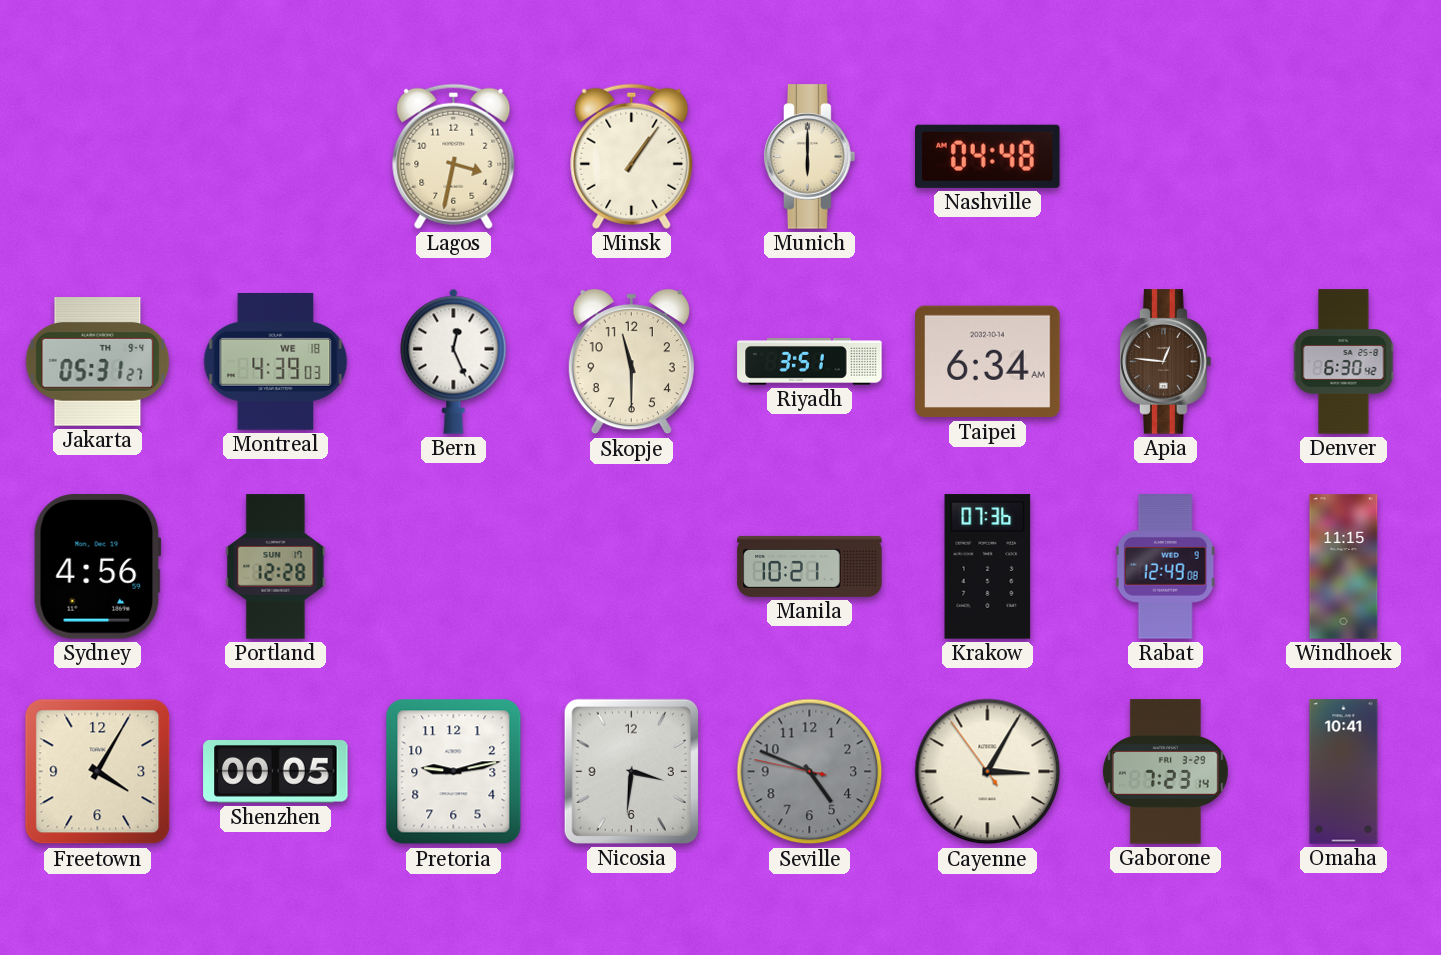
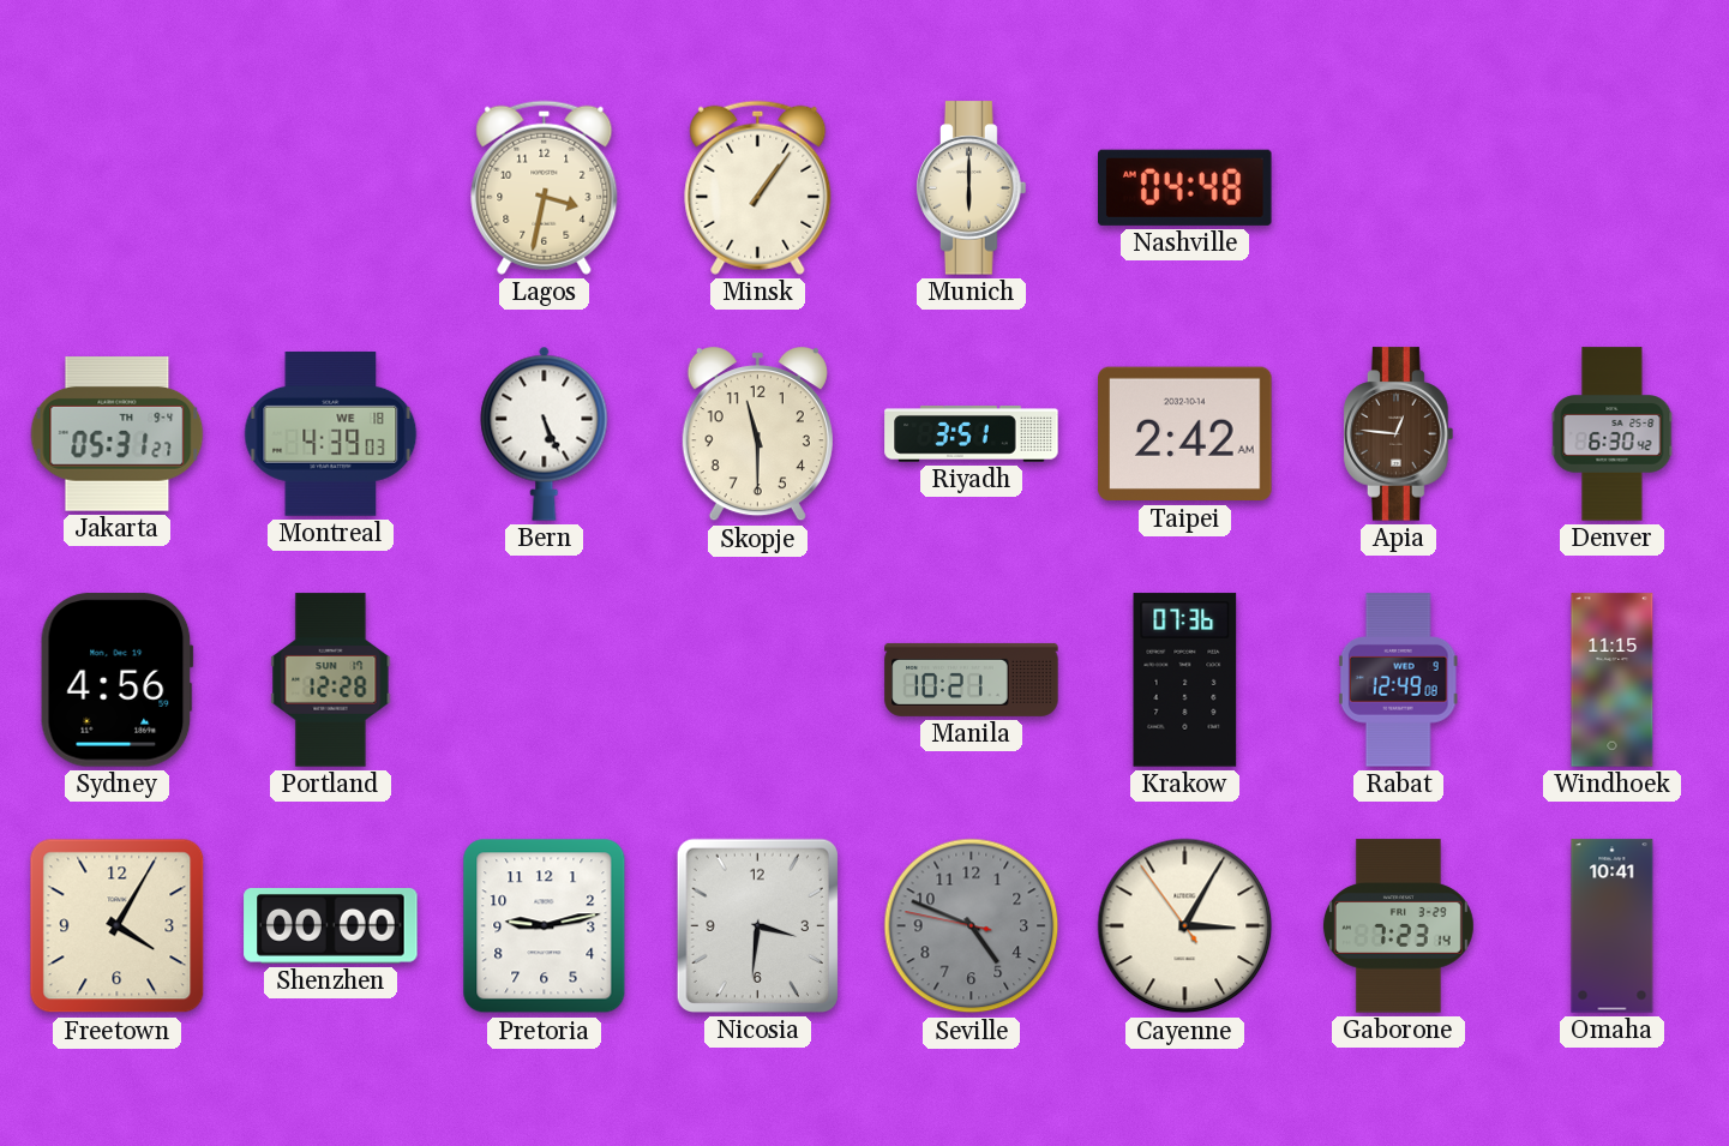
Bern: 12:26 -> 5:26
Taipei: 6:34 -> 2:42
Shenzhen: 00:05 -> 00:00
